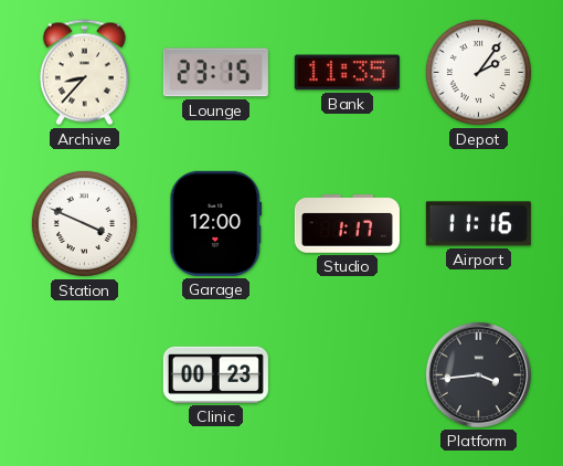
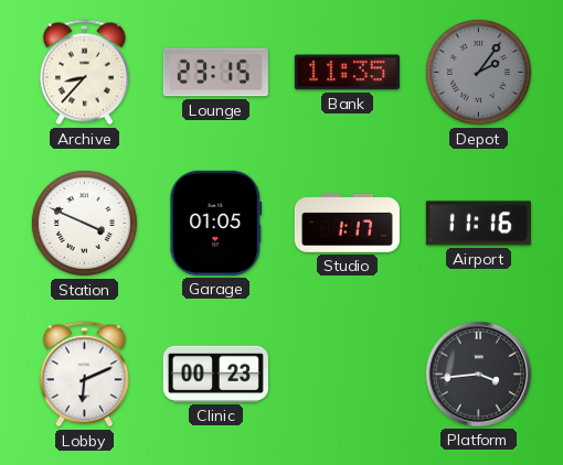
Depot dial: white -> grey
Garage: 12:00 -> 01:05
Lobby: none -> 6:11
